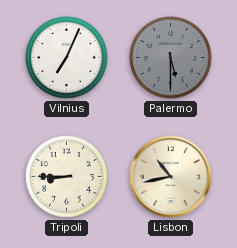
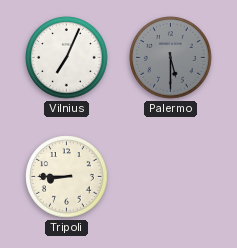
Lisbon: 10:43 -> none
